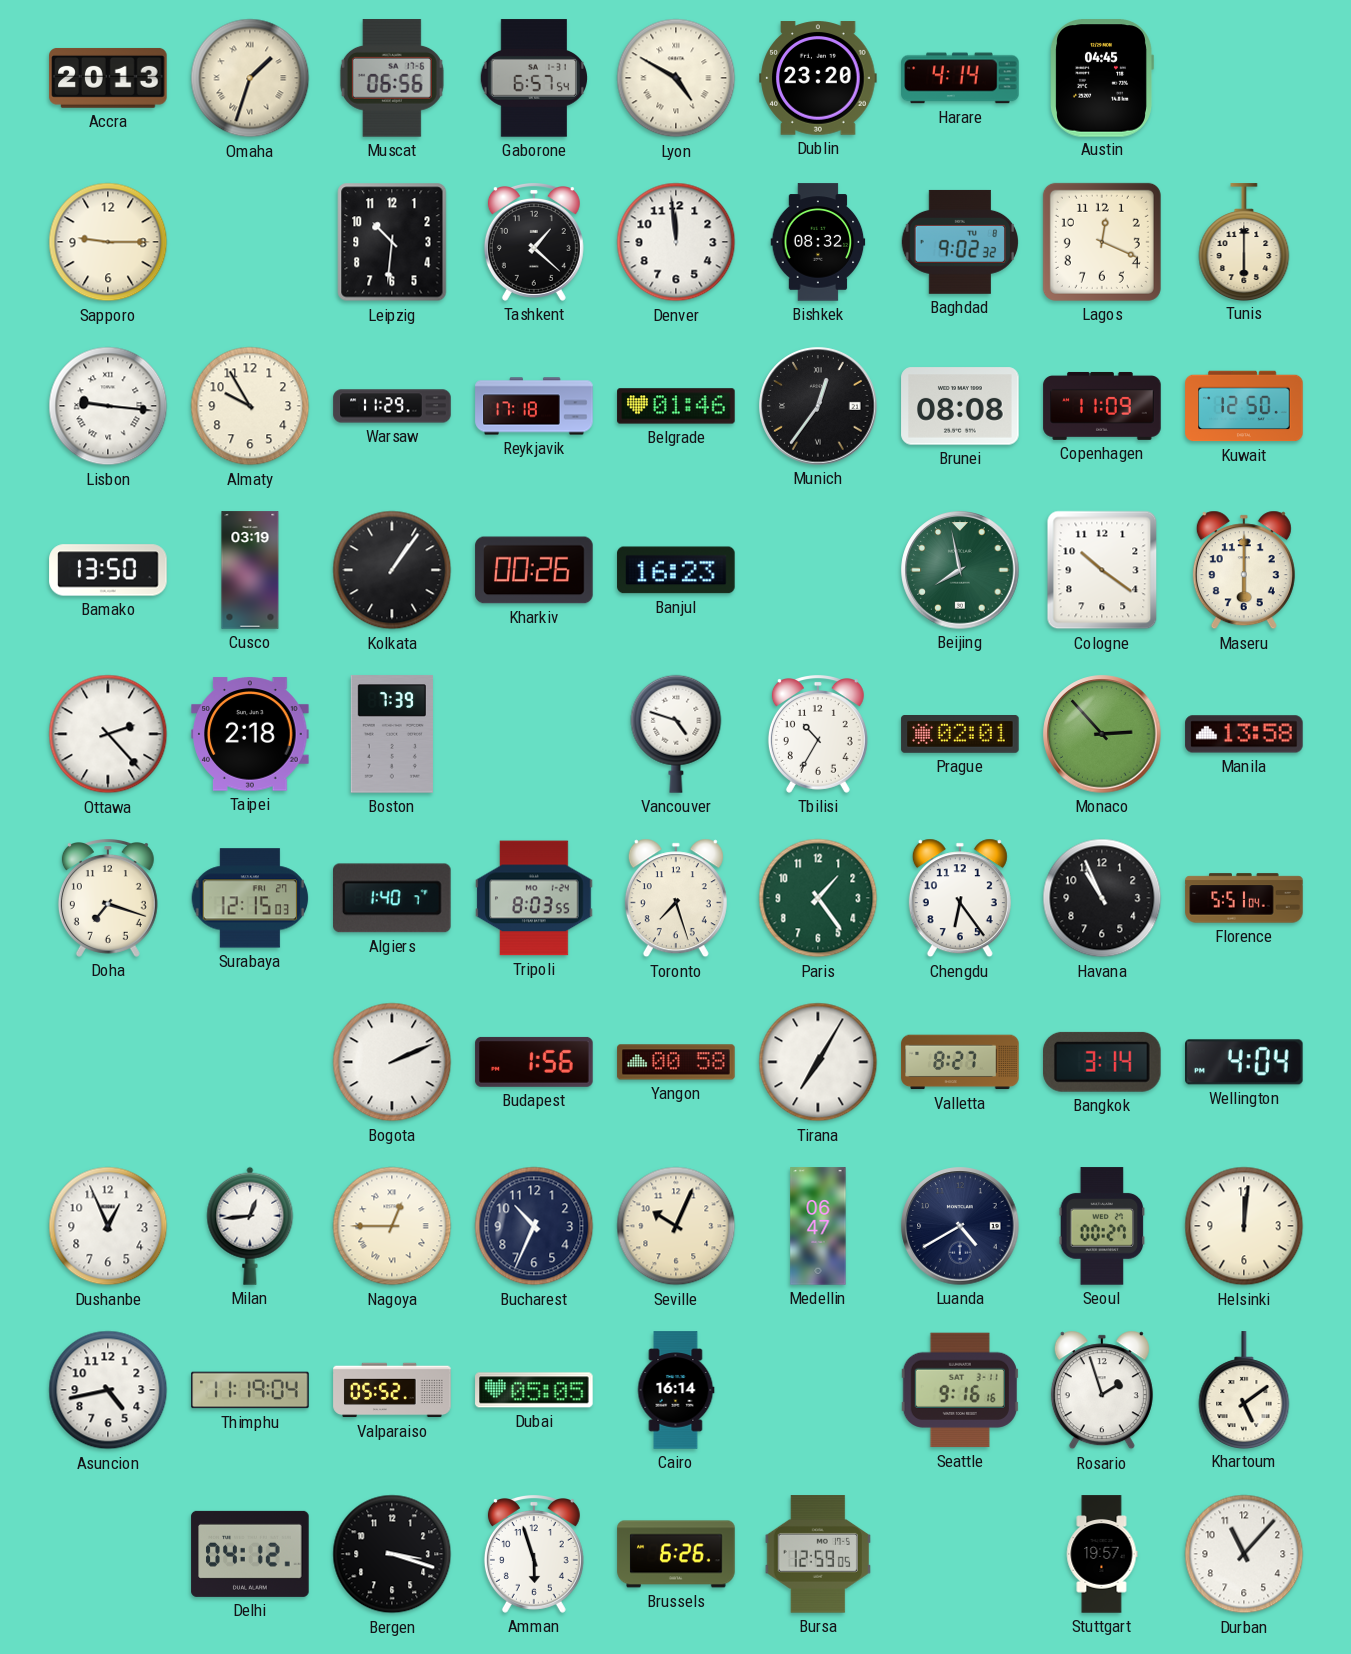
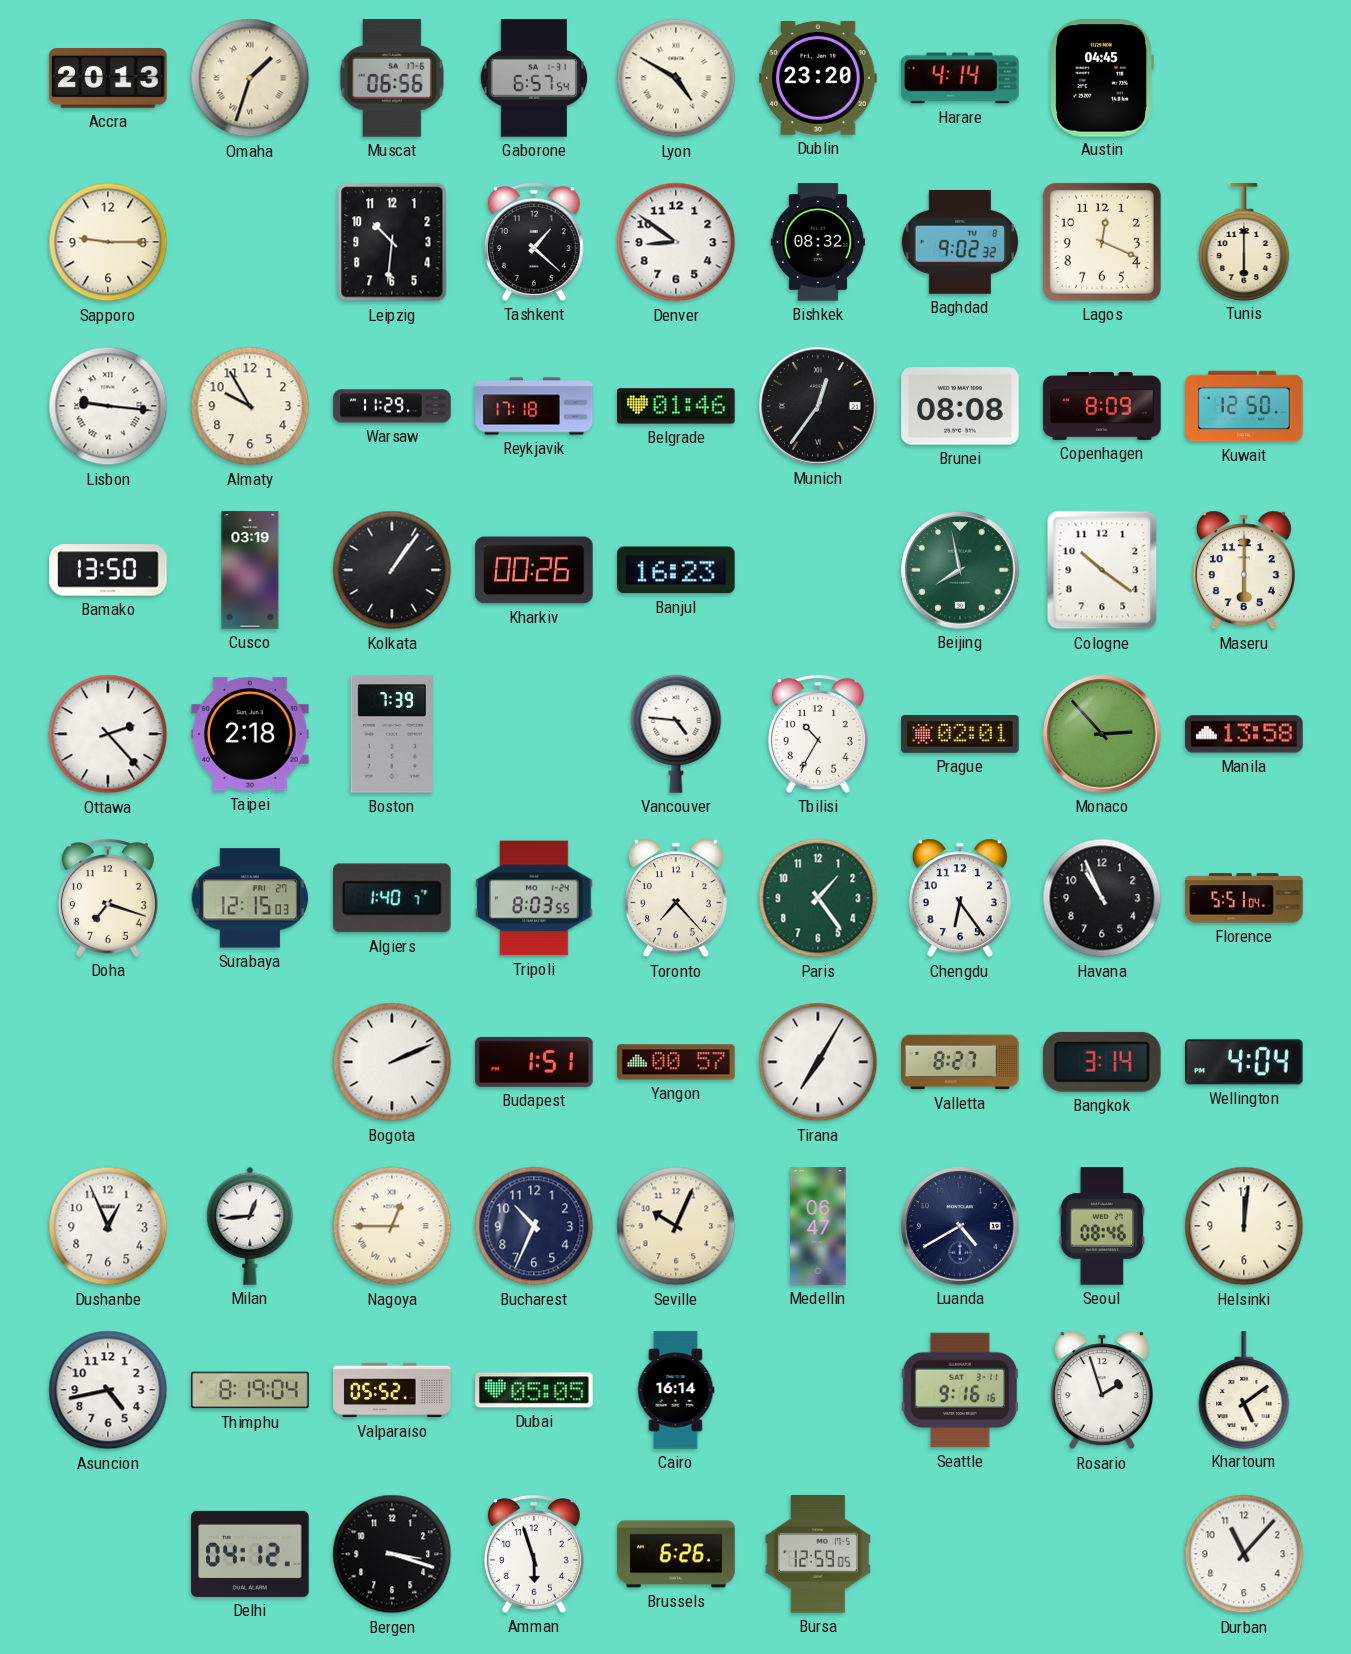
Denver: 11:59 -> 8:51
Copenhagen: 11:09 -> 8:09
Vancouver: 4:48 -> 4:46
Toronto: 7:27 -> 7:23
Budapest: 1:56 -> 1:51
Yangon: 00:58 -> 00:57
Seoul: 00:27 -> 08:46
Thimphu: 11:19 -> 8:19
Stuttgart: 19:57 -> none
